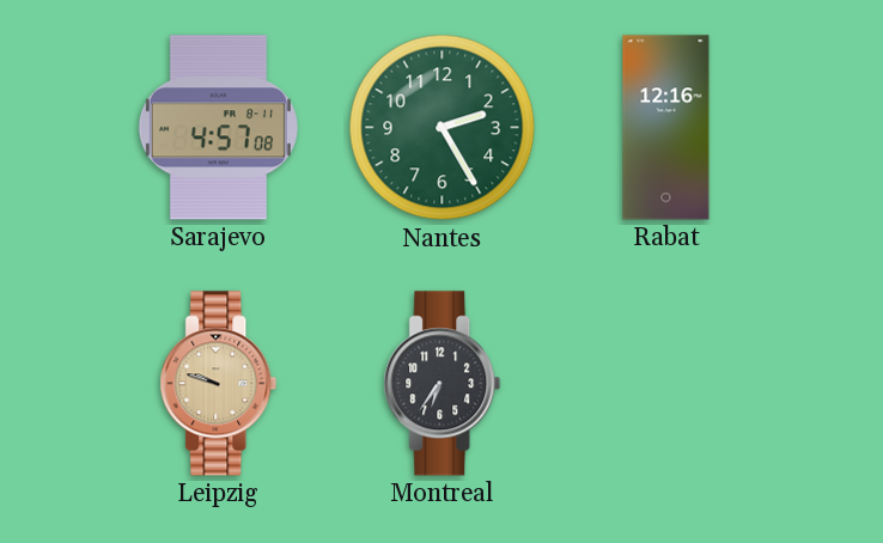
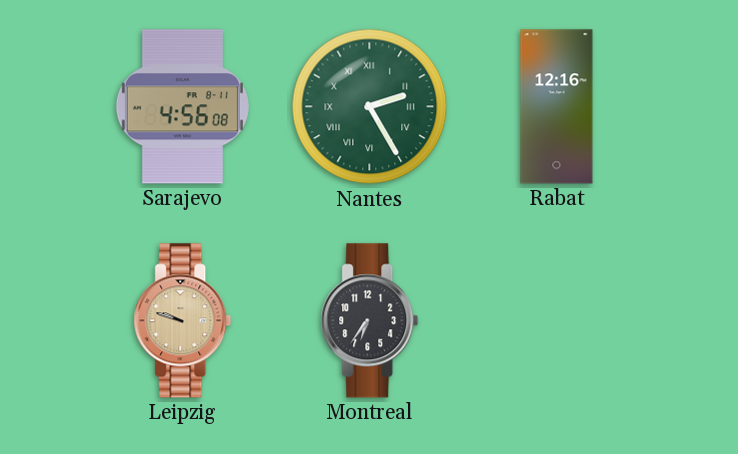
Sarajevo: 4:57 -> 4:56
Nantes numerals: Arabic -> Roman
